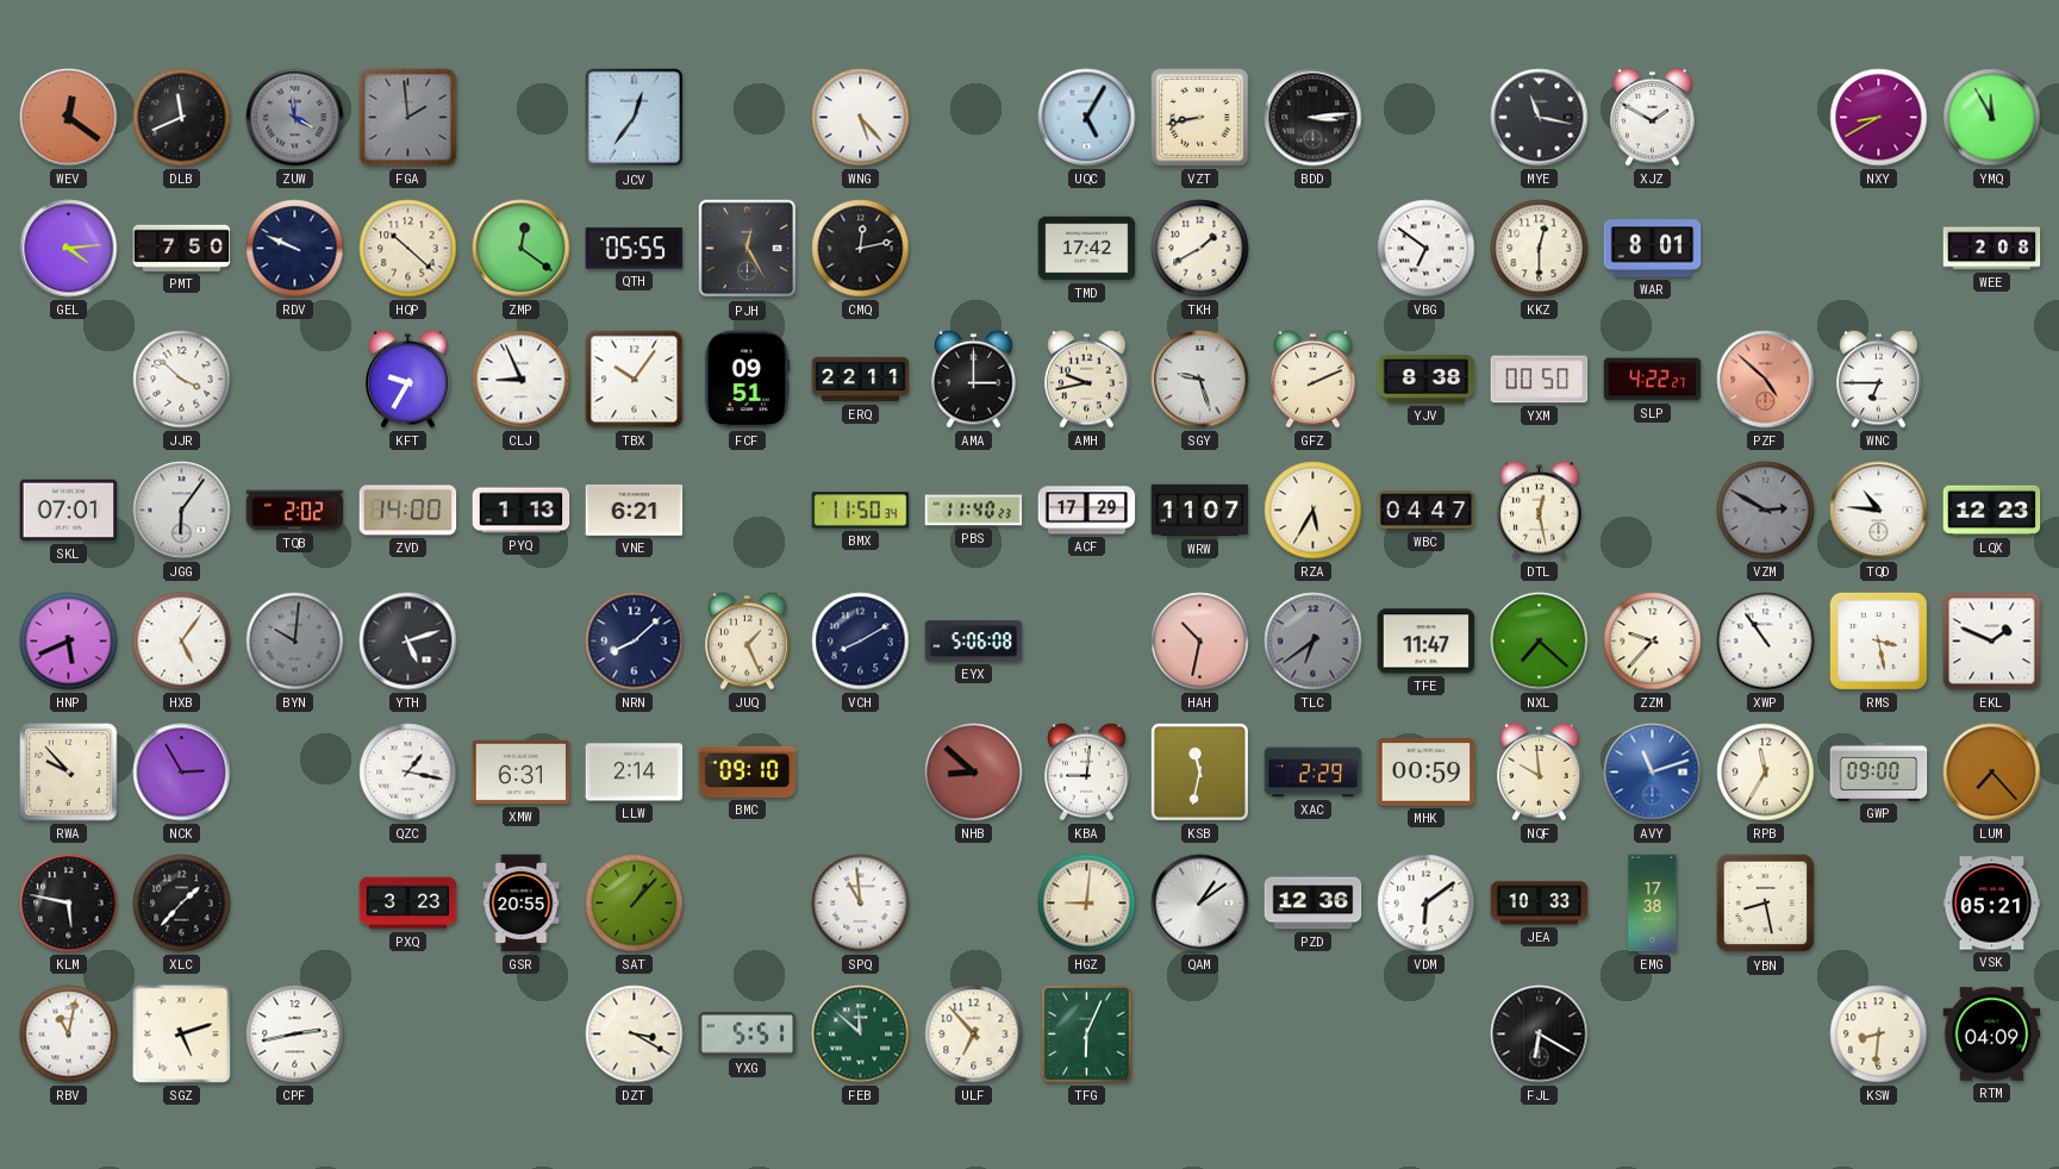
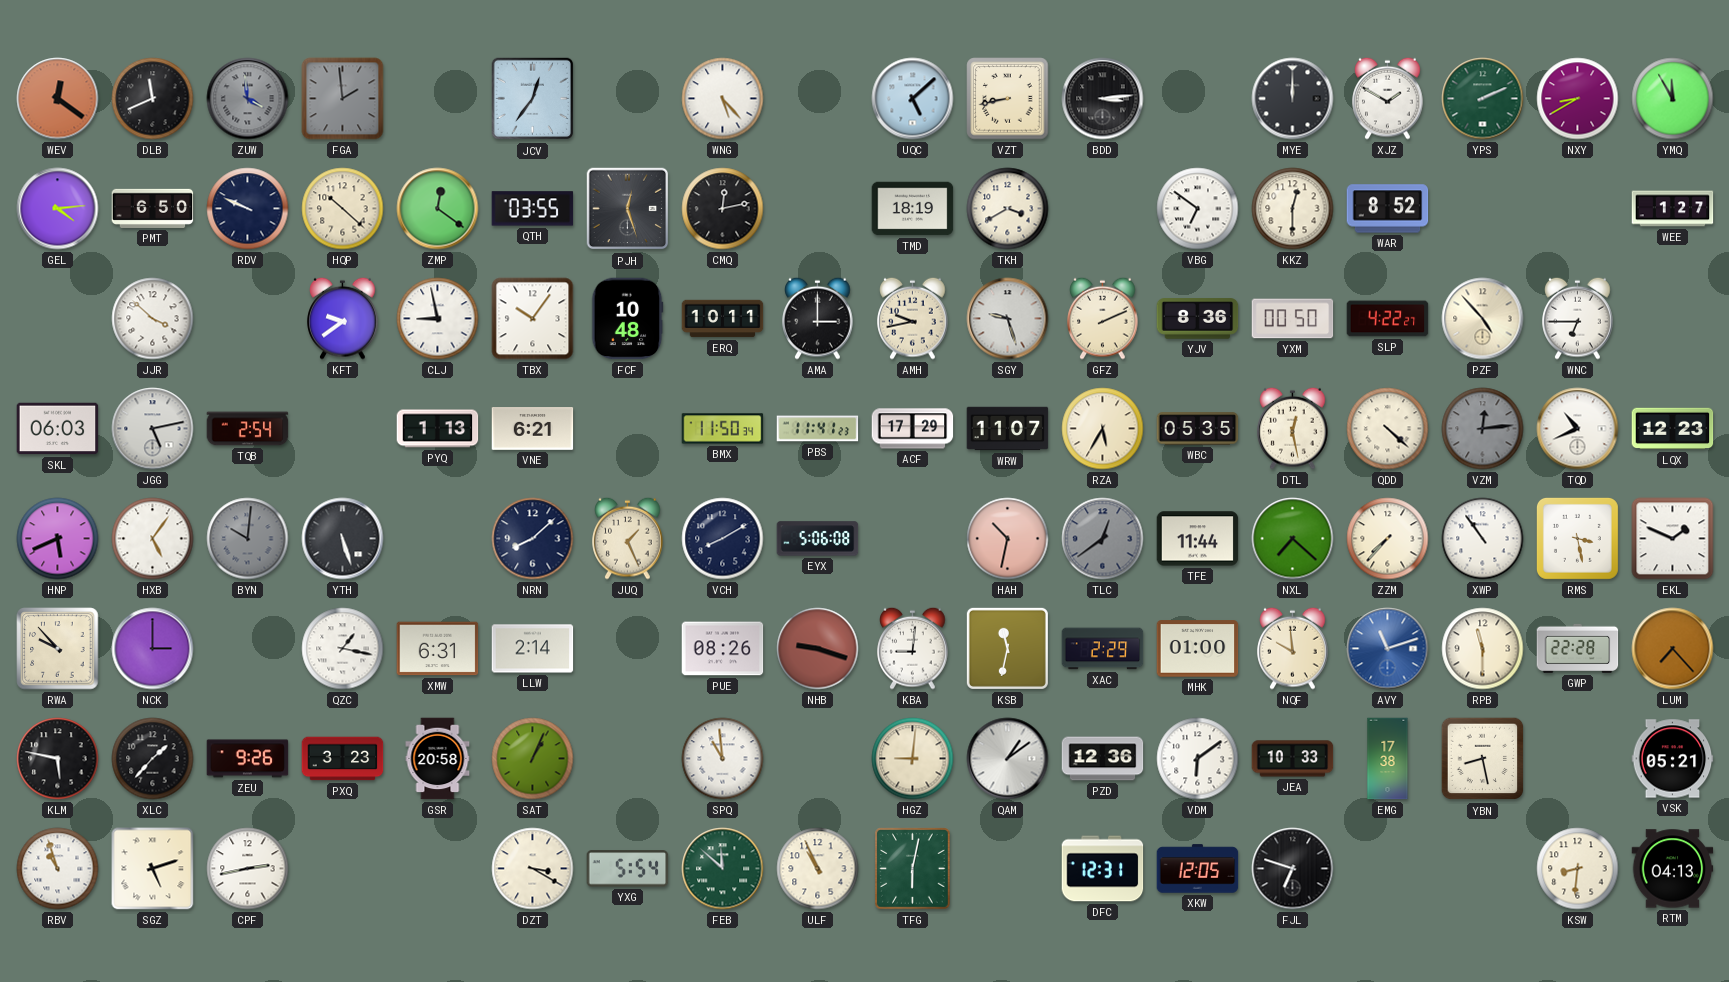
UQC: 5:05 -> 5:08
MYE: 11:17 -> 12:00
YPS: none -> 2:11
PMT: 7:50 -> 6:50
QTH: 05:55 -> 03:55
PJH: 12:25 -> 12:27
TMD: 17:42 -> 18:19
TKH: 1:40 -> 3:40
WAR: 8:01 -> 8:52
WEE: 2:08 -> 1:27
KFT: 9:35 -> 9:39
CLJ: 8:56 -> 8:58
FCF: 09:51 -> 10:48
ERQ: 22:11 -> 10:11
YJV: 8:38 -> 8:36
PZF: 4:52 -> 4:53
PZF dial: salmon -> cream
SKL: 07:01 -> 06:03
JGG: 6:06 -> 5:13
TQB: 2:02 -> 2:54
ZVD: 14:00 -> none
PBS: 11:40 -> 11:41
WBC: 04:47 -> 05:35
QDD: none -> 4:22
VZM: 2:50 -> 12:14
TQD: 10:46 -> 10:41
YTH: 5:12 -> 5:27
TLC: 6:39 -> 12:39
TFE: 11:47 -> 11:44
ZZM: 9:37 -> 7:37
NCK: 2:55 -> 3:00
BMC: 09:10 -> none
PUE: none -> 08:26
NHB: 8:52 -> 9:18
MHK: 00:59 -> 01:00
RPB: 11:35 -> 11:30
GWP: 09:00 -> 22:28
ZEU: none -> 9:26
GSR: 20:55 -> 20:58
SAT: 1:07 -> 1:04
RBV: 11:02 -> 10:57
YXG: 5:51 -> 5:54
ULF: 6:53 -> 10:56
TFG: 6:04 -> 6:02
DFC: none -> 12:31
XKW: none -> 12:05
FJL: 6:20 -> 6:48
RTM: 04:09 -> 04:13
